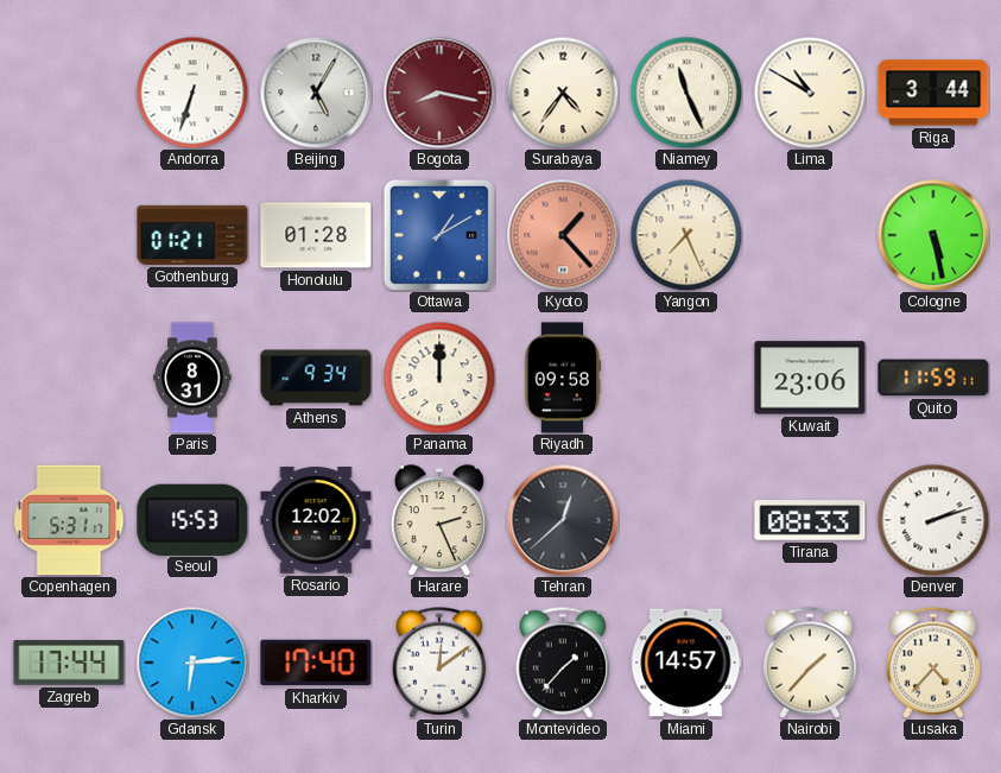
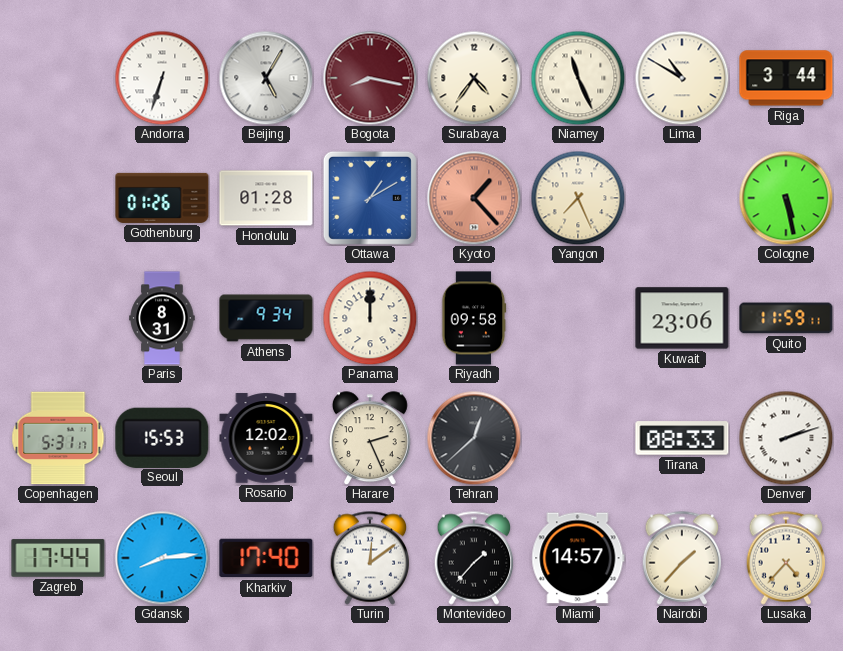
Gothenburg: 01:21 -> 01:26
Gdansk: 6:14 -> 8:14
